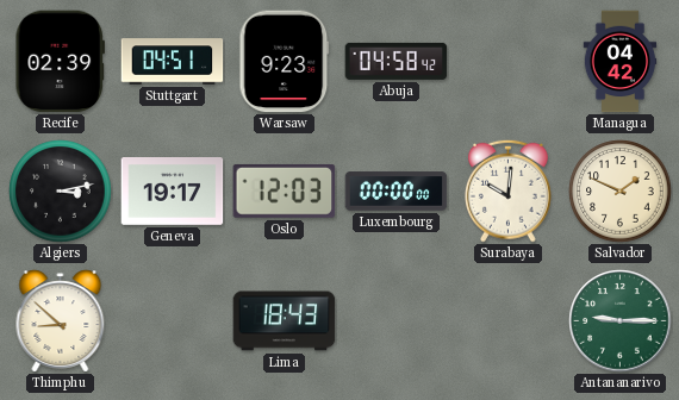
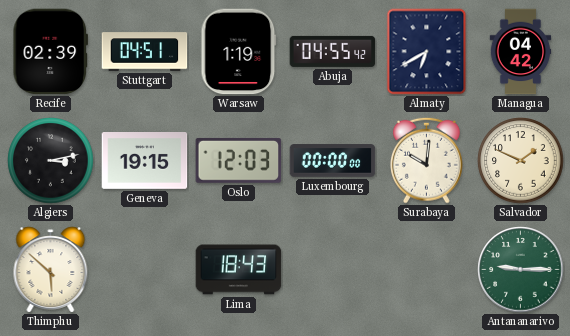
Warsaw: 9:23 -> 1:19
Abuja: 04:58 -> 04:55
Almaty: none -> 6:40
Geneva: 19:17 -> 19:15
Thimphu: 8:52 -> 5:52
